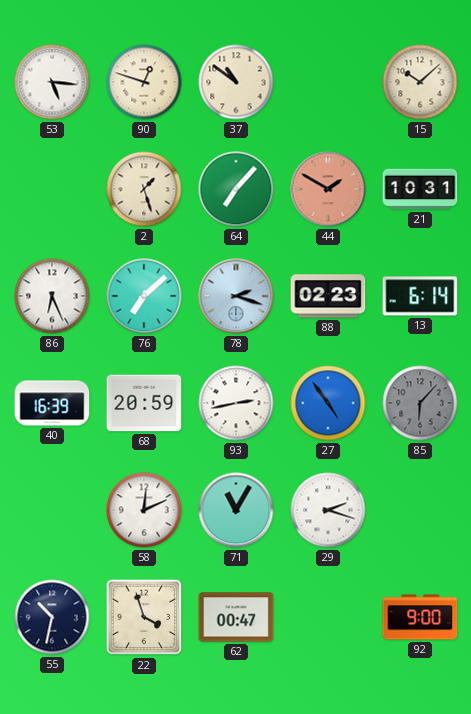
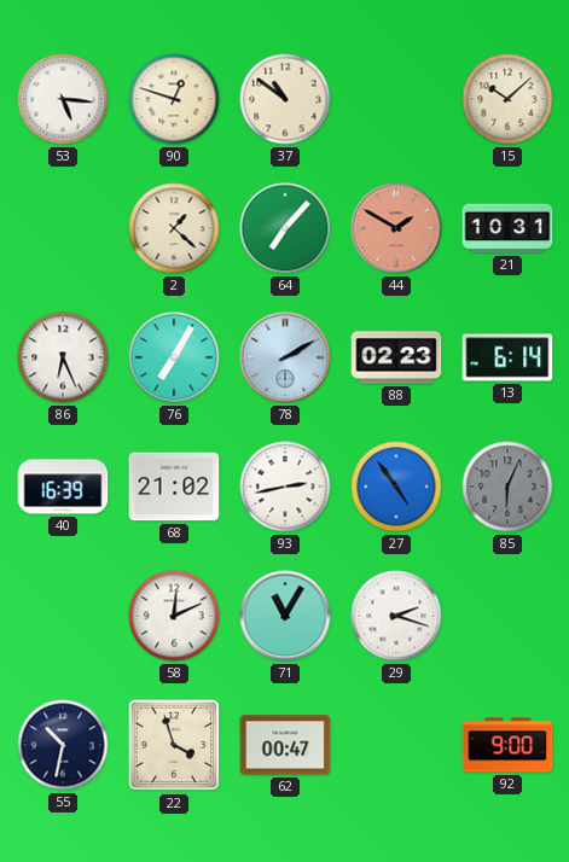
2: 1:27 -> 1:22
76: 7:08 -> 7:05
78: 2:18 -> 2:10
68: 20:59 -> 21:02
85: 6:07 -> 6:04
